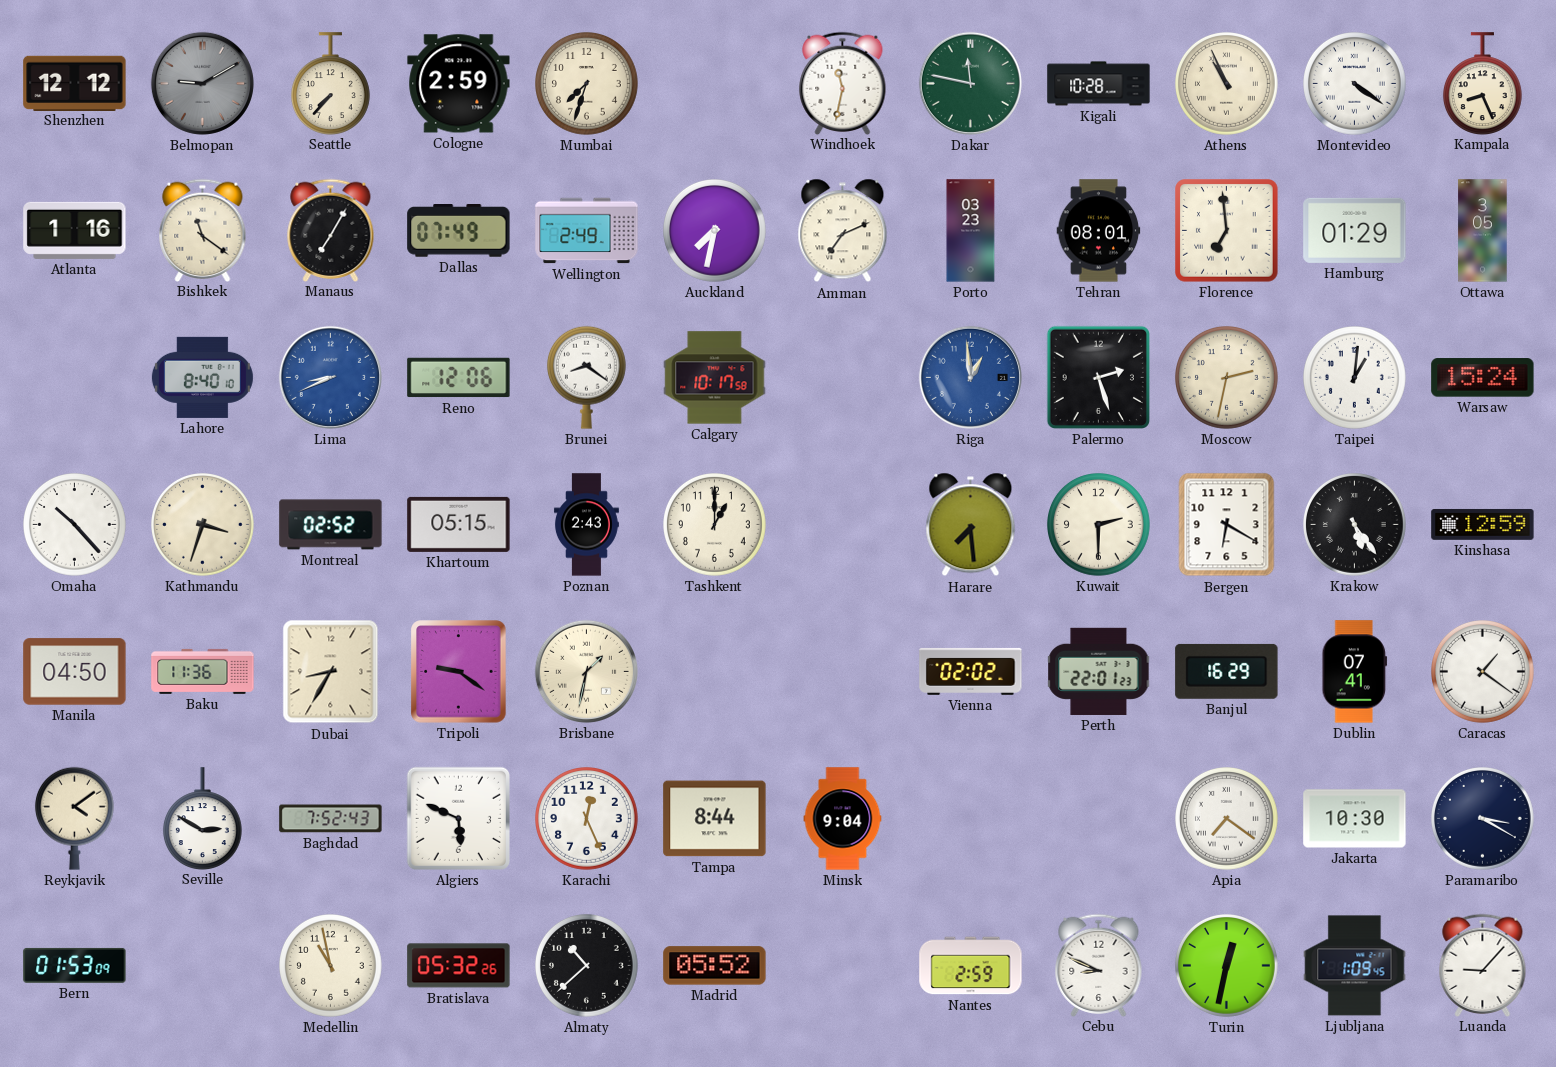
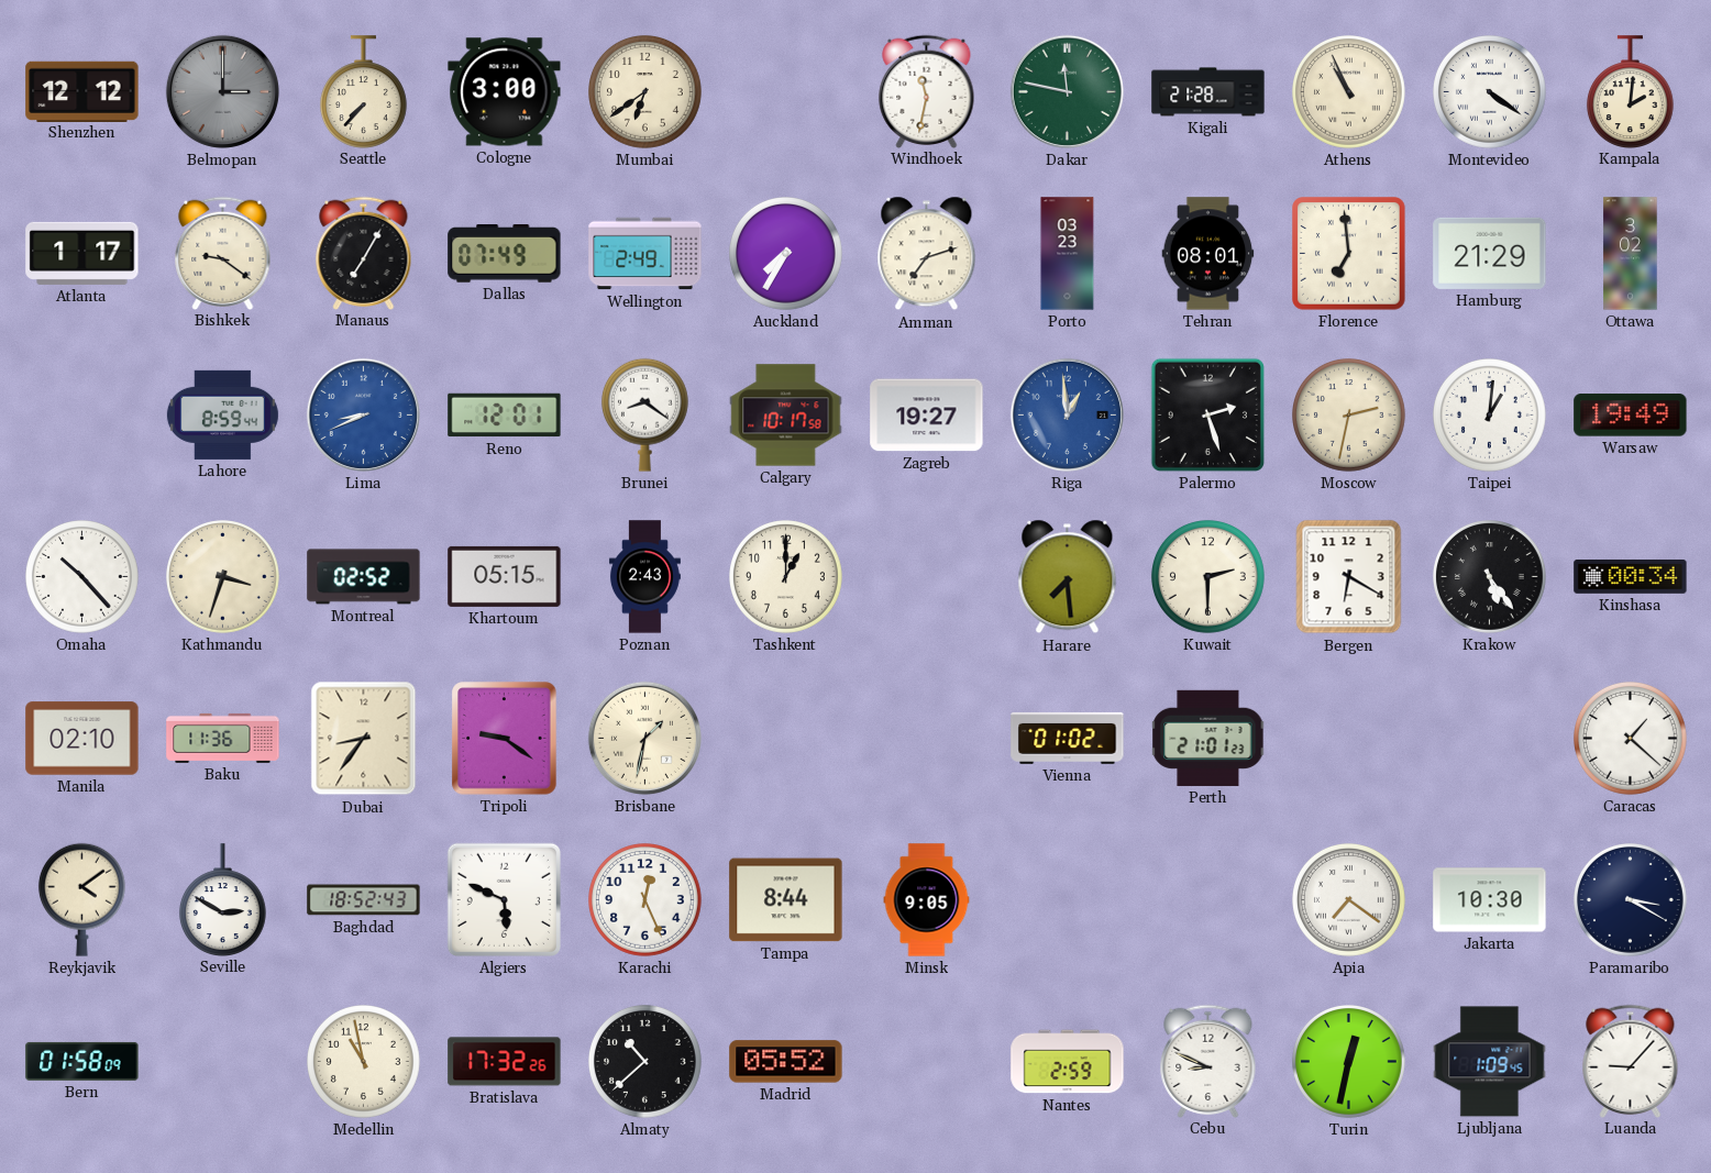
Belmopan: 9:10 -> 3:00
Cologne: 2:59 -> 3:00
Mumbai: 7:33 -> 6:39
Kigali: 10:28 -> 21:28
Kampala: 8:26 -> 2:01
Atlanta: 1:16 -> 1:17
Bishkek: 11:21 -> 9:21
Auckland: 7:32 -> 7:35
Amman: 7:11 -> 7:12
Hamburg: 01:29 -> 21:29
Ottawa: 3:05 -> 3:02
Lahore: 8:40 -> 8:59
Reno: 12:06 -> 12:01
Zagreb: none -> 19:27
Warsaw: 15:24 -> 19:49
Kinshasa: 12:59 -> 00:34
Manila: 04:50 -> 02:10
Dubai: 8:35 -> 8:36
Vienna: 02:02 -> 01:02
Perth: 22:01 -> 21:01
Banjul: 16:29 -> none
Dublin: 07:41 -> none
Caracas: 1:21 -> 1:22
Baghdad: 7:52 -> 18:52
Minsk: 9:04 -> 9:05
Bern: 01:53 -> 01:58
Bratislava: 05:32 -> 17:32
